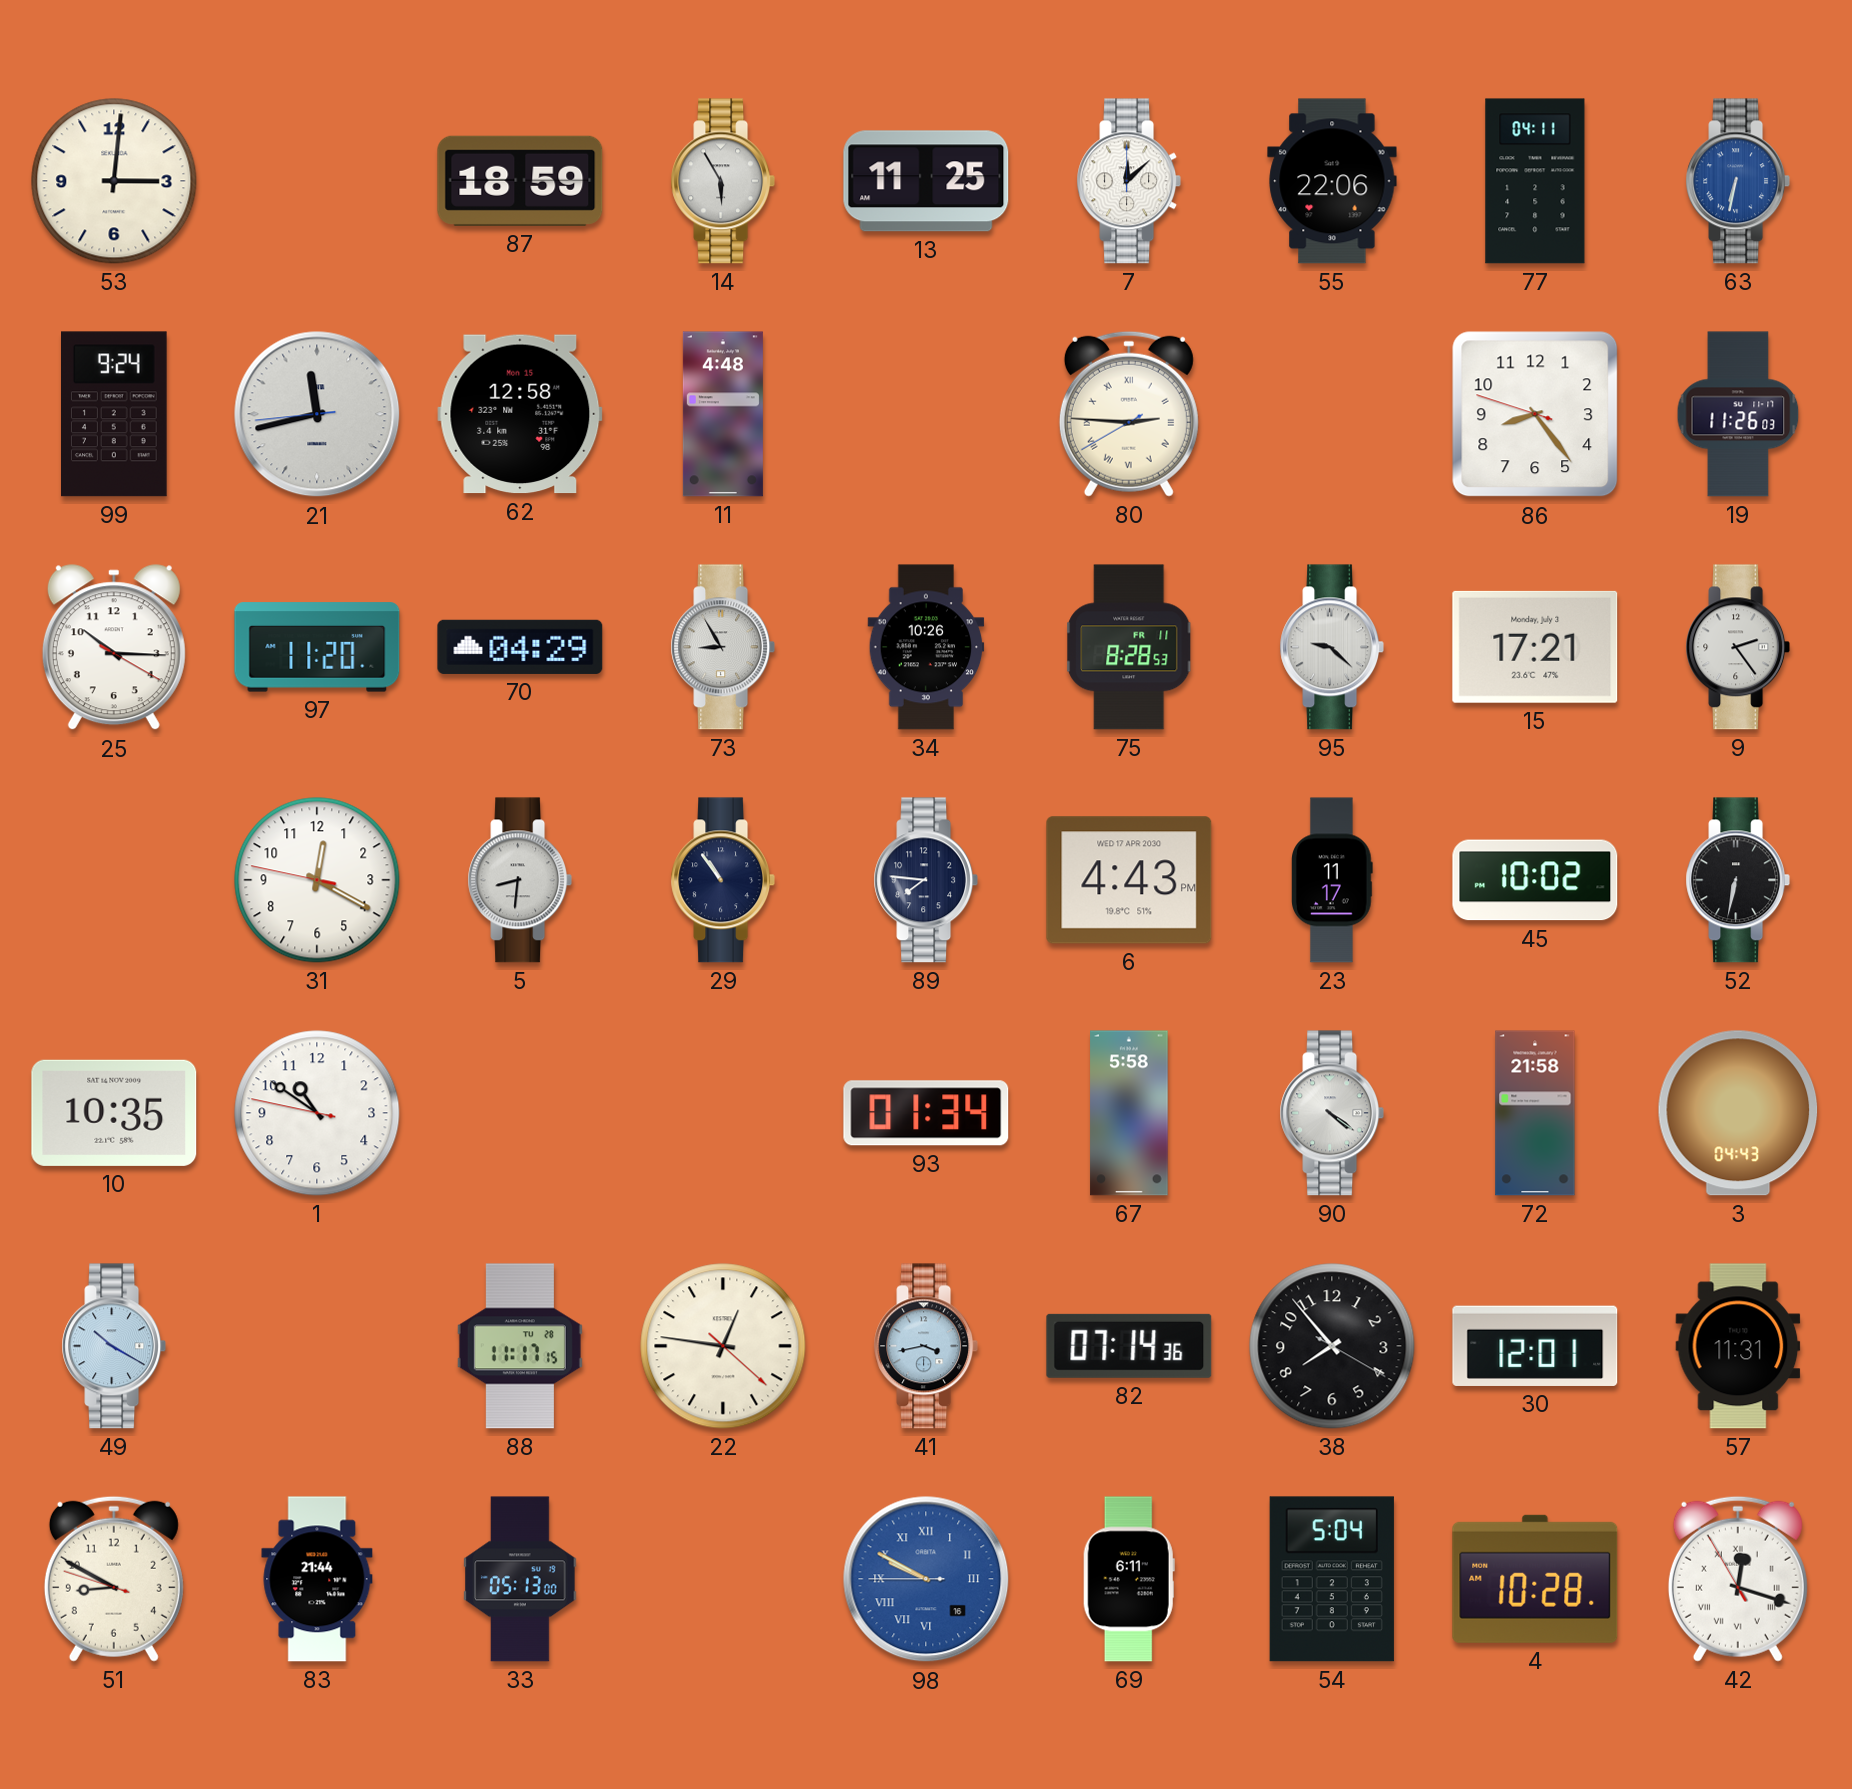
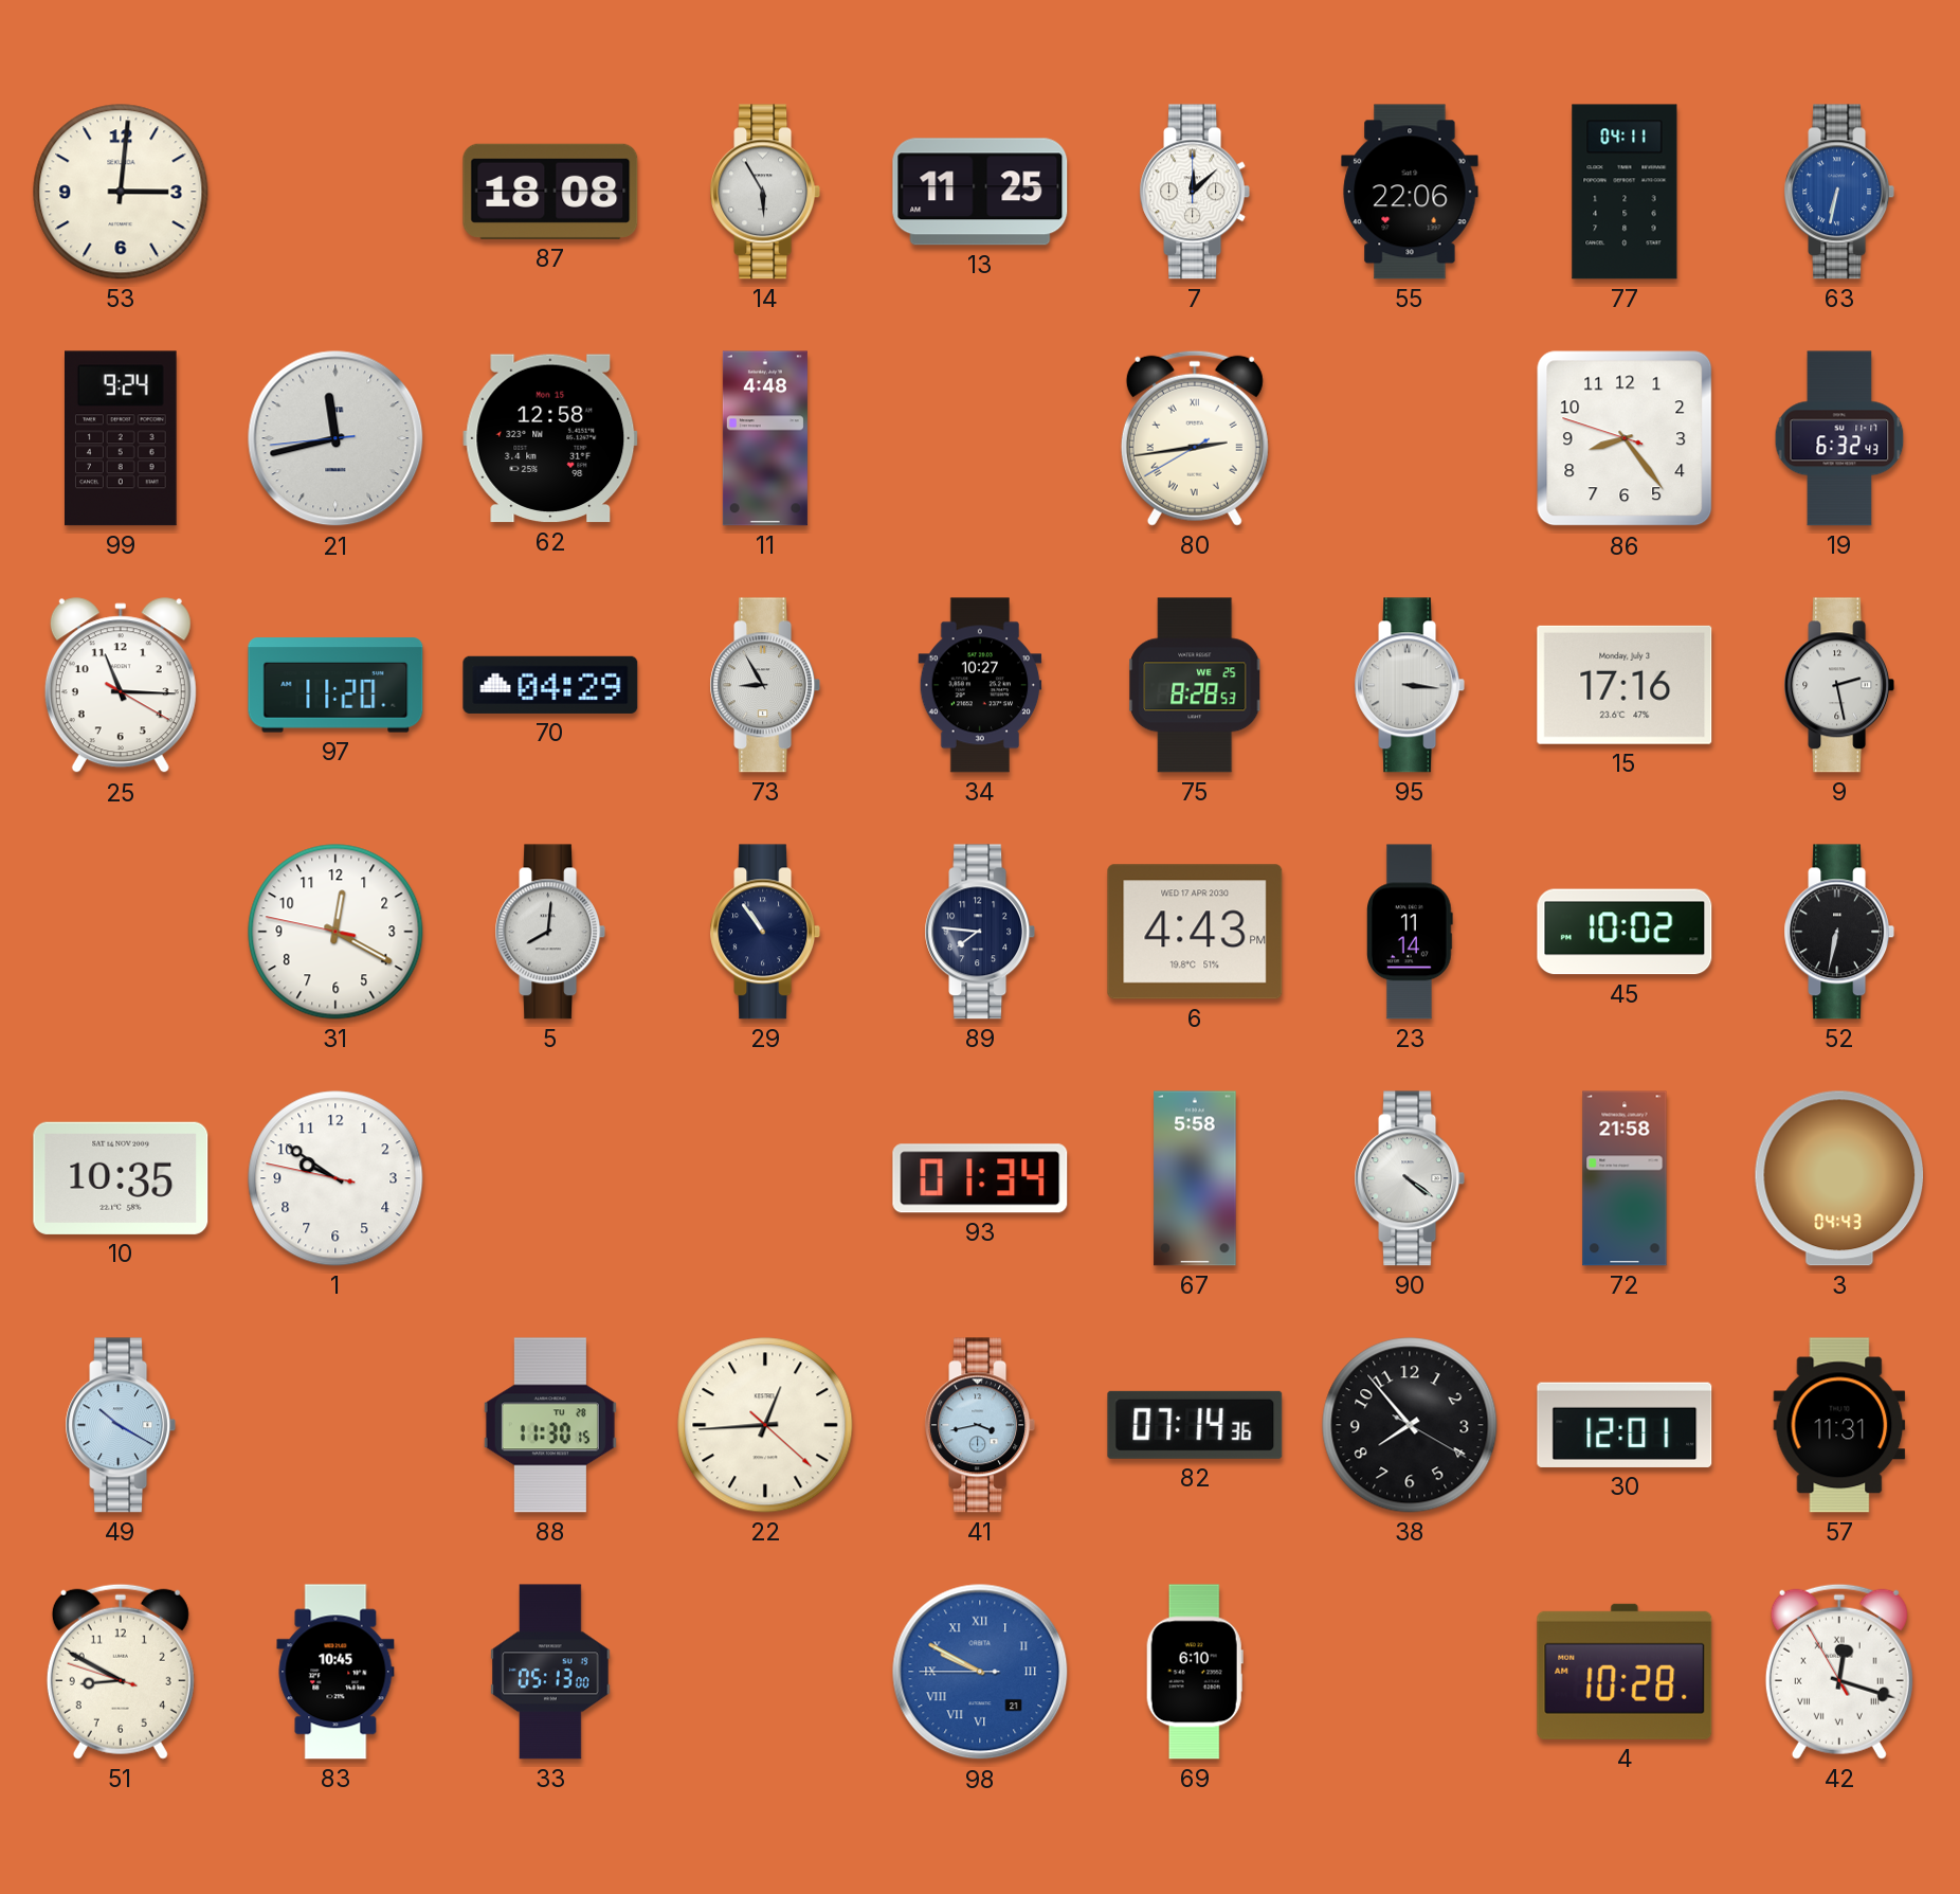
87: 18:59 -> 18:08
80: 2:45 -> 2:43
19: 11:26 -> 6:32
25: 10:15 -> 11:15
34: 10:26 -> 10:27
75 date: FR 11 -> WE 25
95: 9:22 -> 3:16
15: 17:21 -> 17:16
9: 2:24 -> 2:28
5: 8:31 -> 8:01
23: 11:17 -> 11:14
1: 10:50 -> 9:50
88: 11:17 -> 11:30
22: 12:46 -> 12:44
83: 21:44 -> 10:45
98 date: 16 -> 21
69: 6:11 -> 6:10
54: 5:04 -> none
